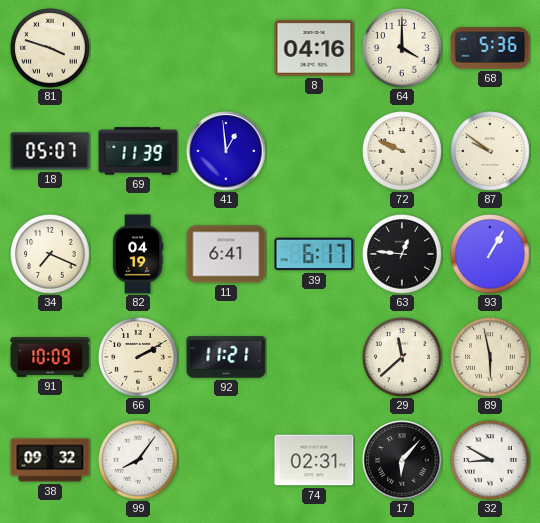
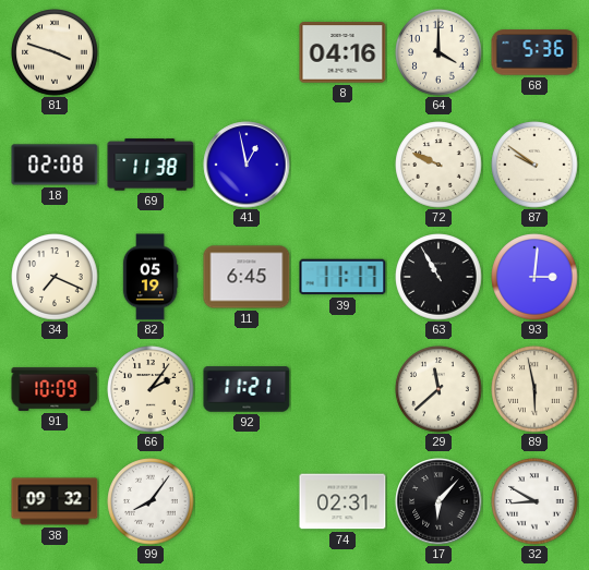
18: 05:07 -> 02:08
69: 11:39 -> 11:38
41: 12:59 -> 12:58
82: 04:19 -> 05:19
11: 6:41 -> 6:45
39: 6:17 -> 11:17
63: 12:46 -> 10:55
93: 1:05 -> 3:01
66: 2:10 -> 2:06
